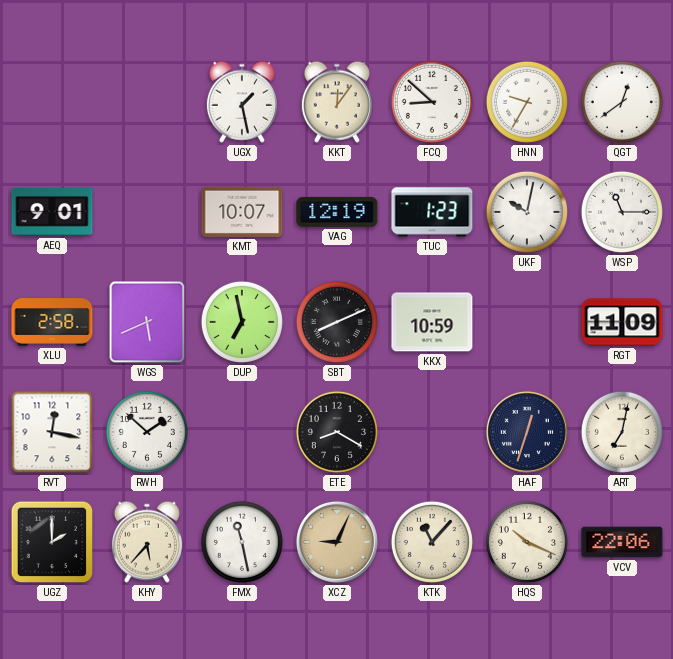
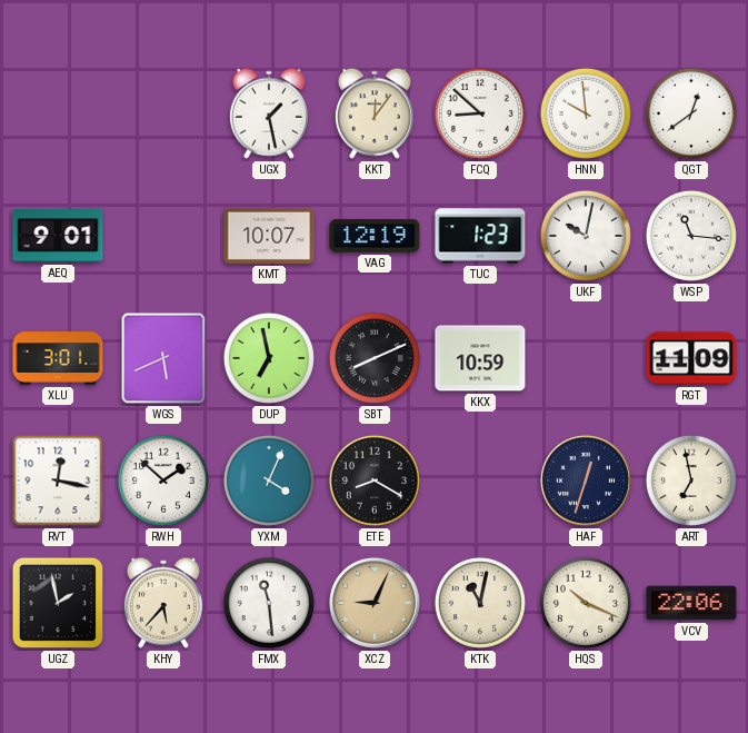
HNN: 9:35 -> 9:59
WSP: 11:15 -> 11:16
XLU: 2:58 -> 3:01
YXM: none -> 4:04
ART: 7:02 -> 6:58
UGZ: 2:00 -> 1:58
FMX: 11:28 -> 11:29
KTK: 11:07 -> 11:02
